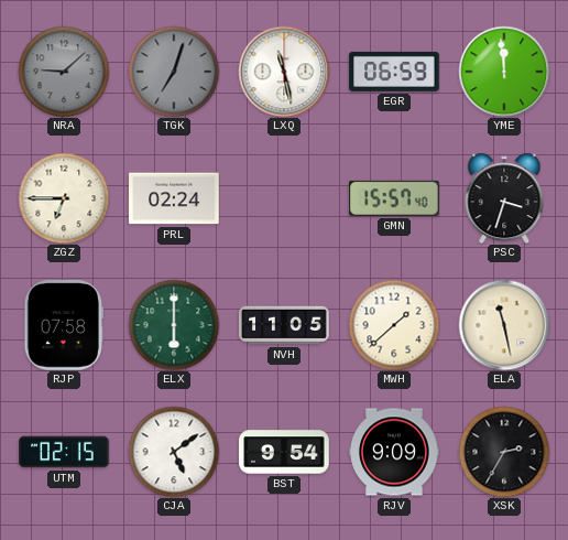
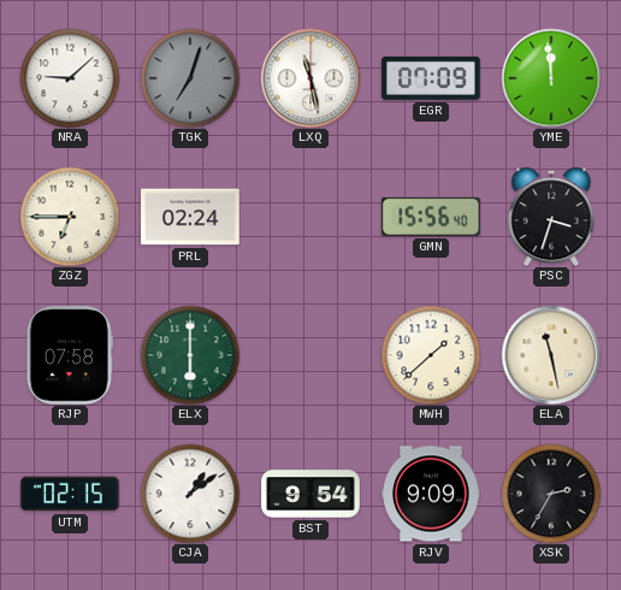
NRA dial: grey -> white
EGR: 06:59 -> 07:09
GMN: 15:57 -> 15:56
NVH: 11:05 -> none
CJA: 5:09 -> 1:09
